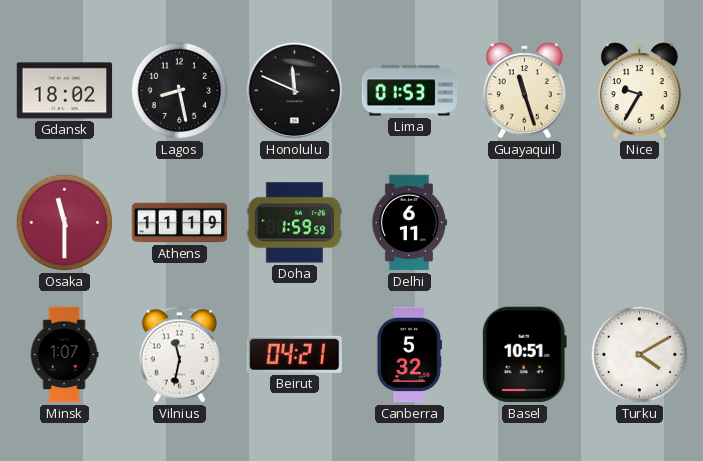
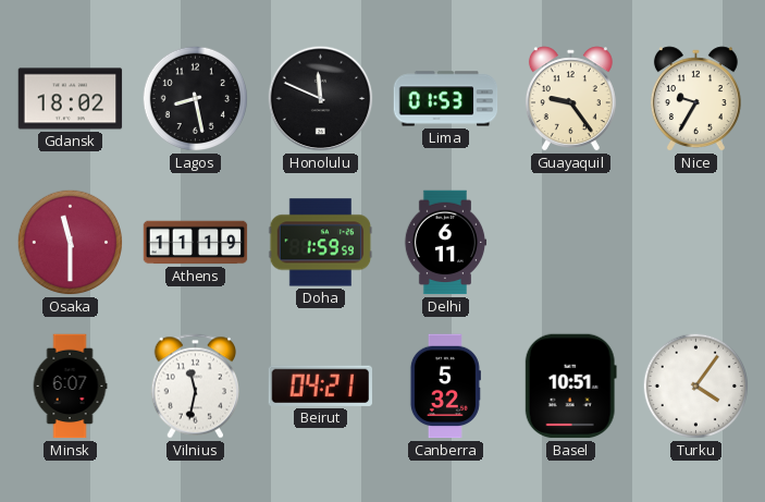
Guayaquil: 11:27 -> 9:24
Minsk: 1:07 -> 6:07
Turku: 4:10 -> 4:06
